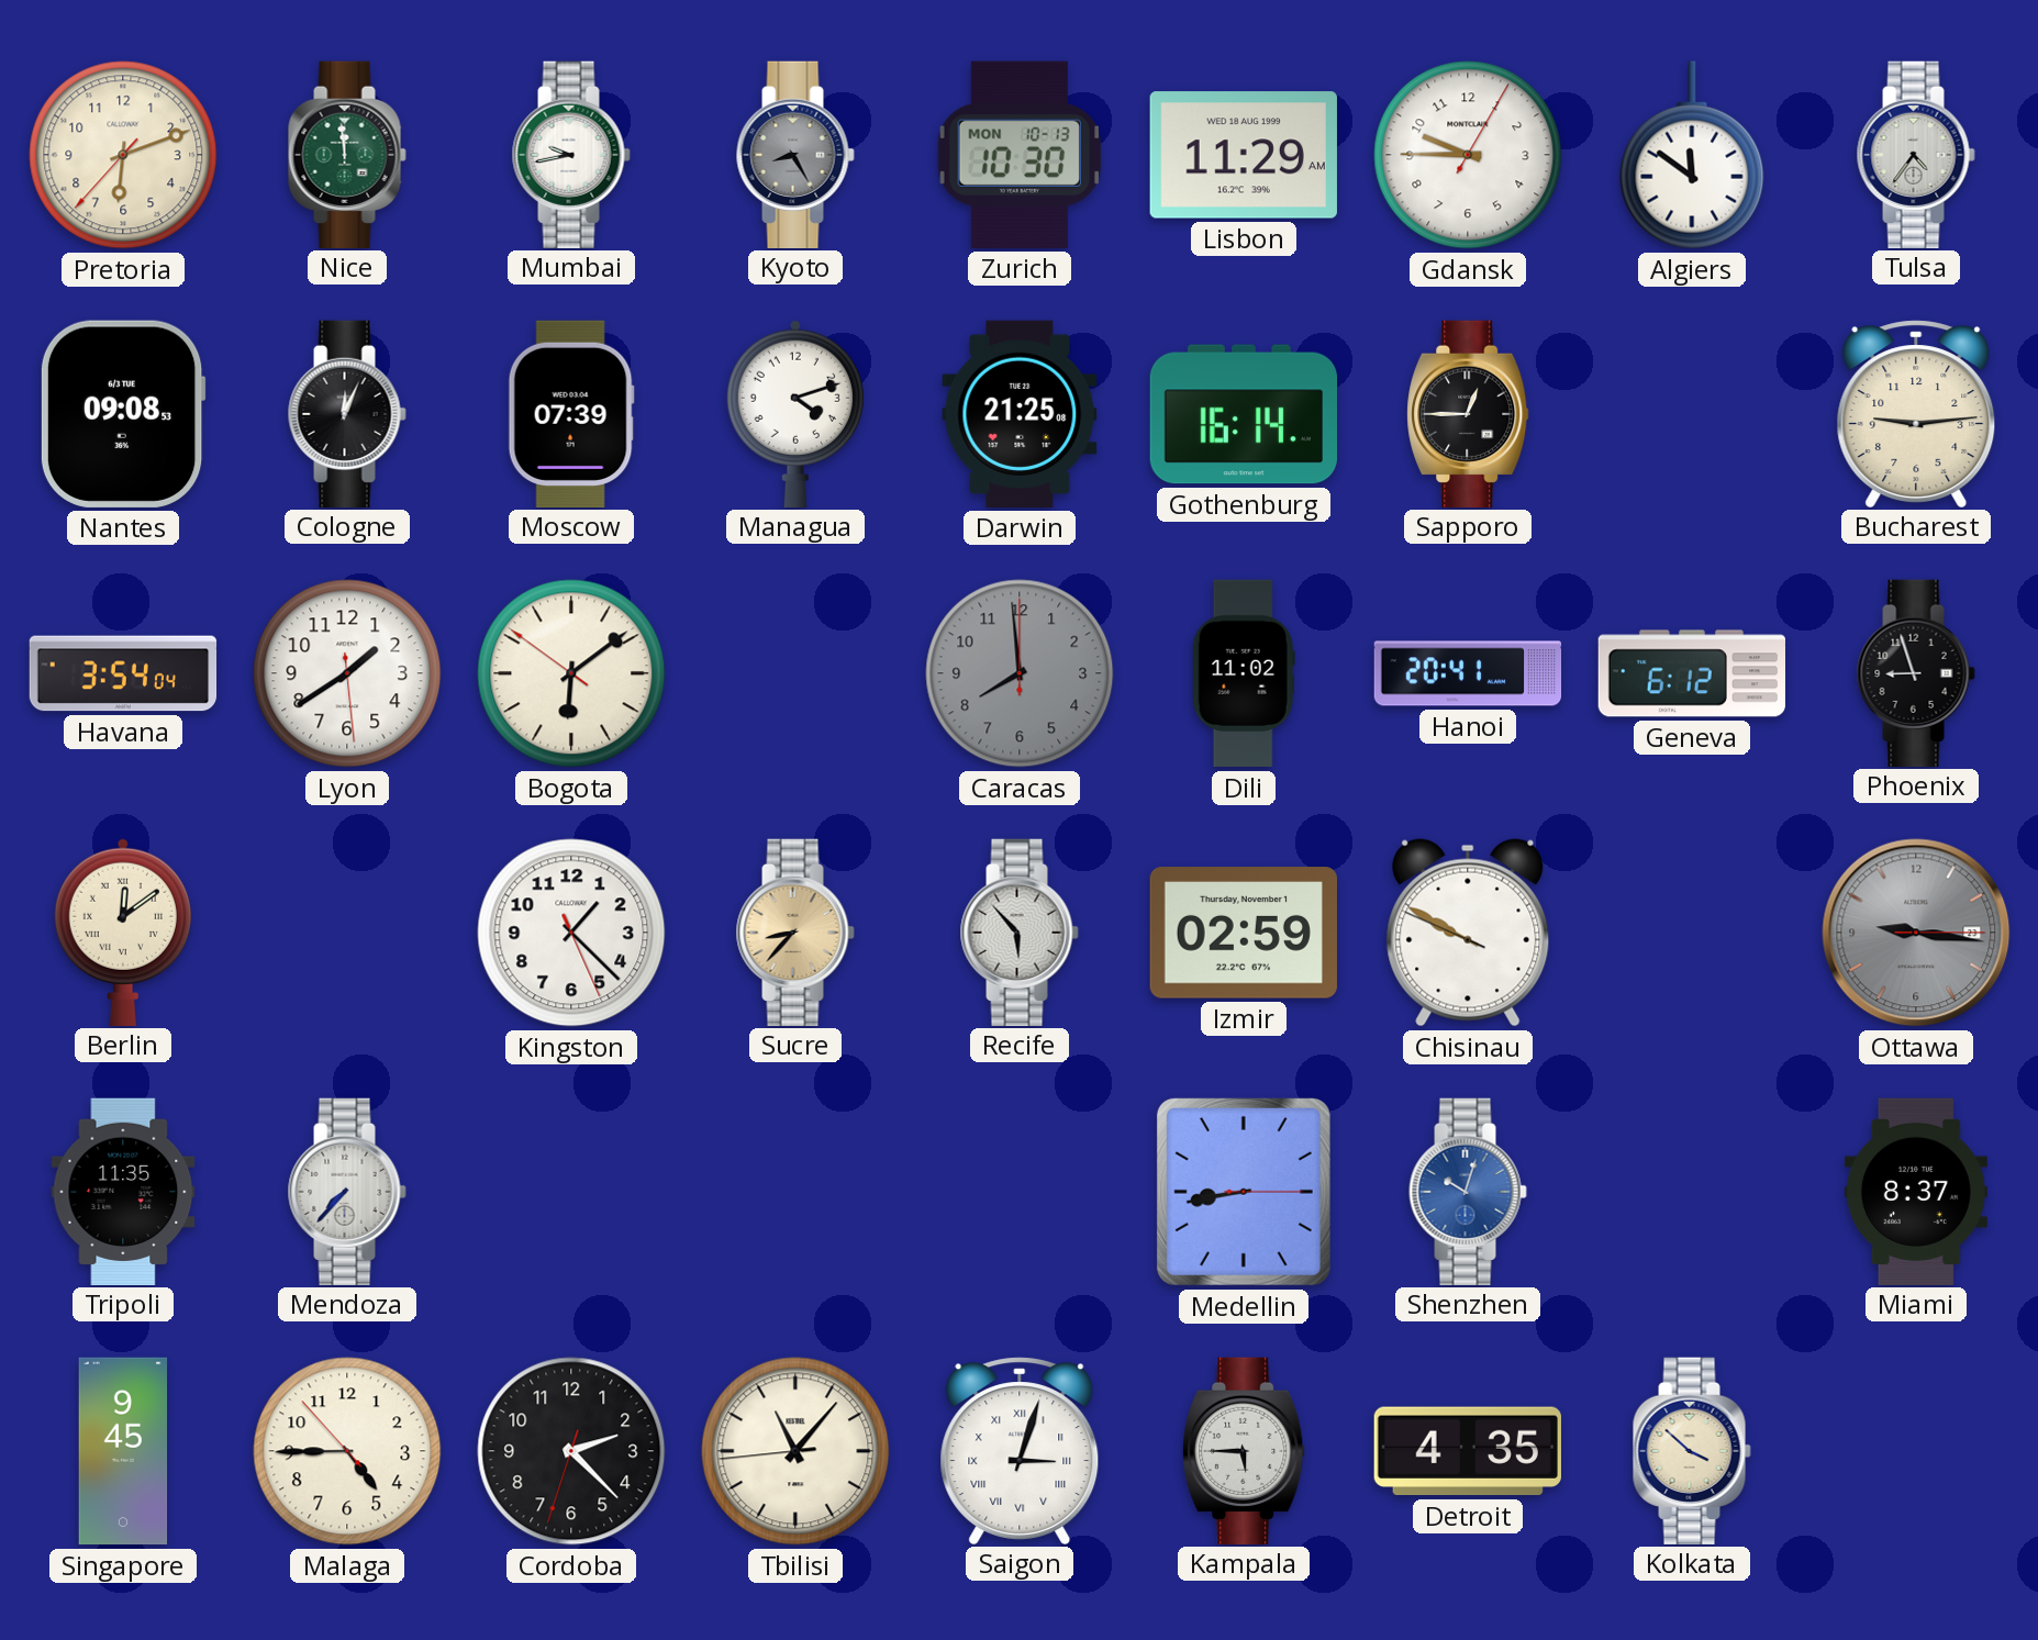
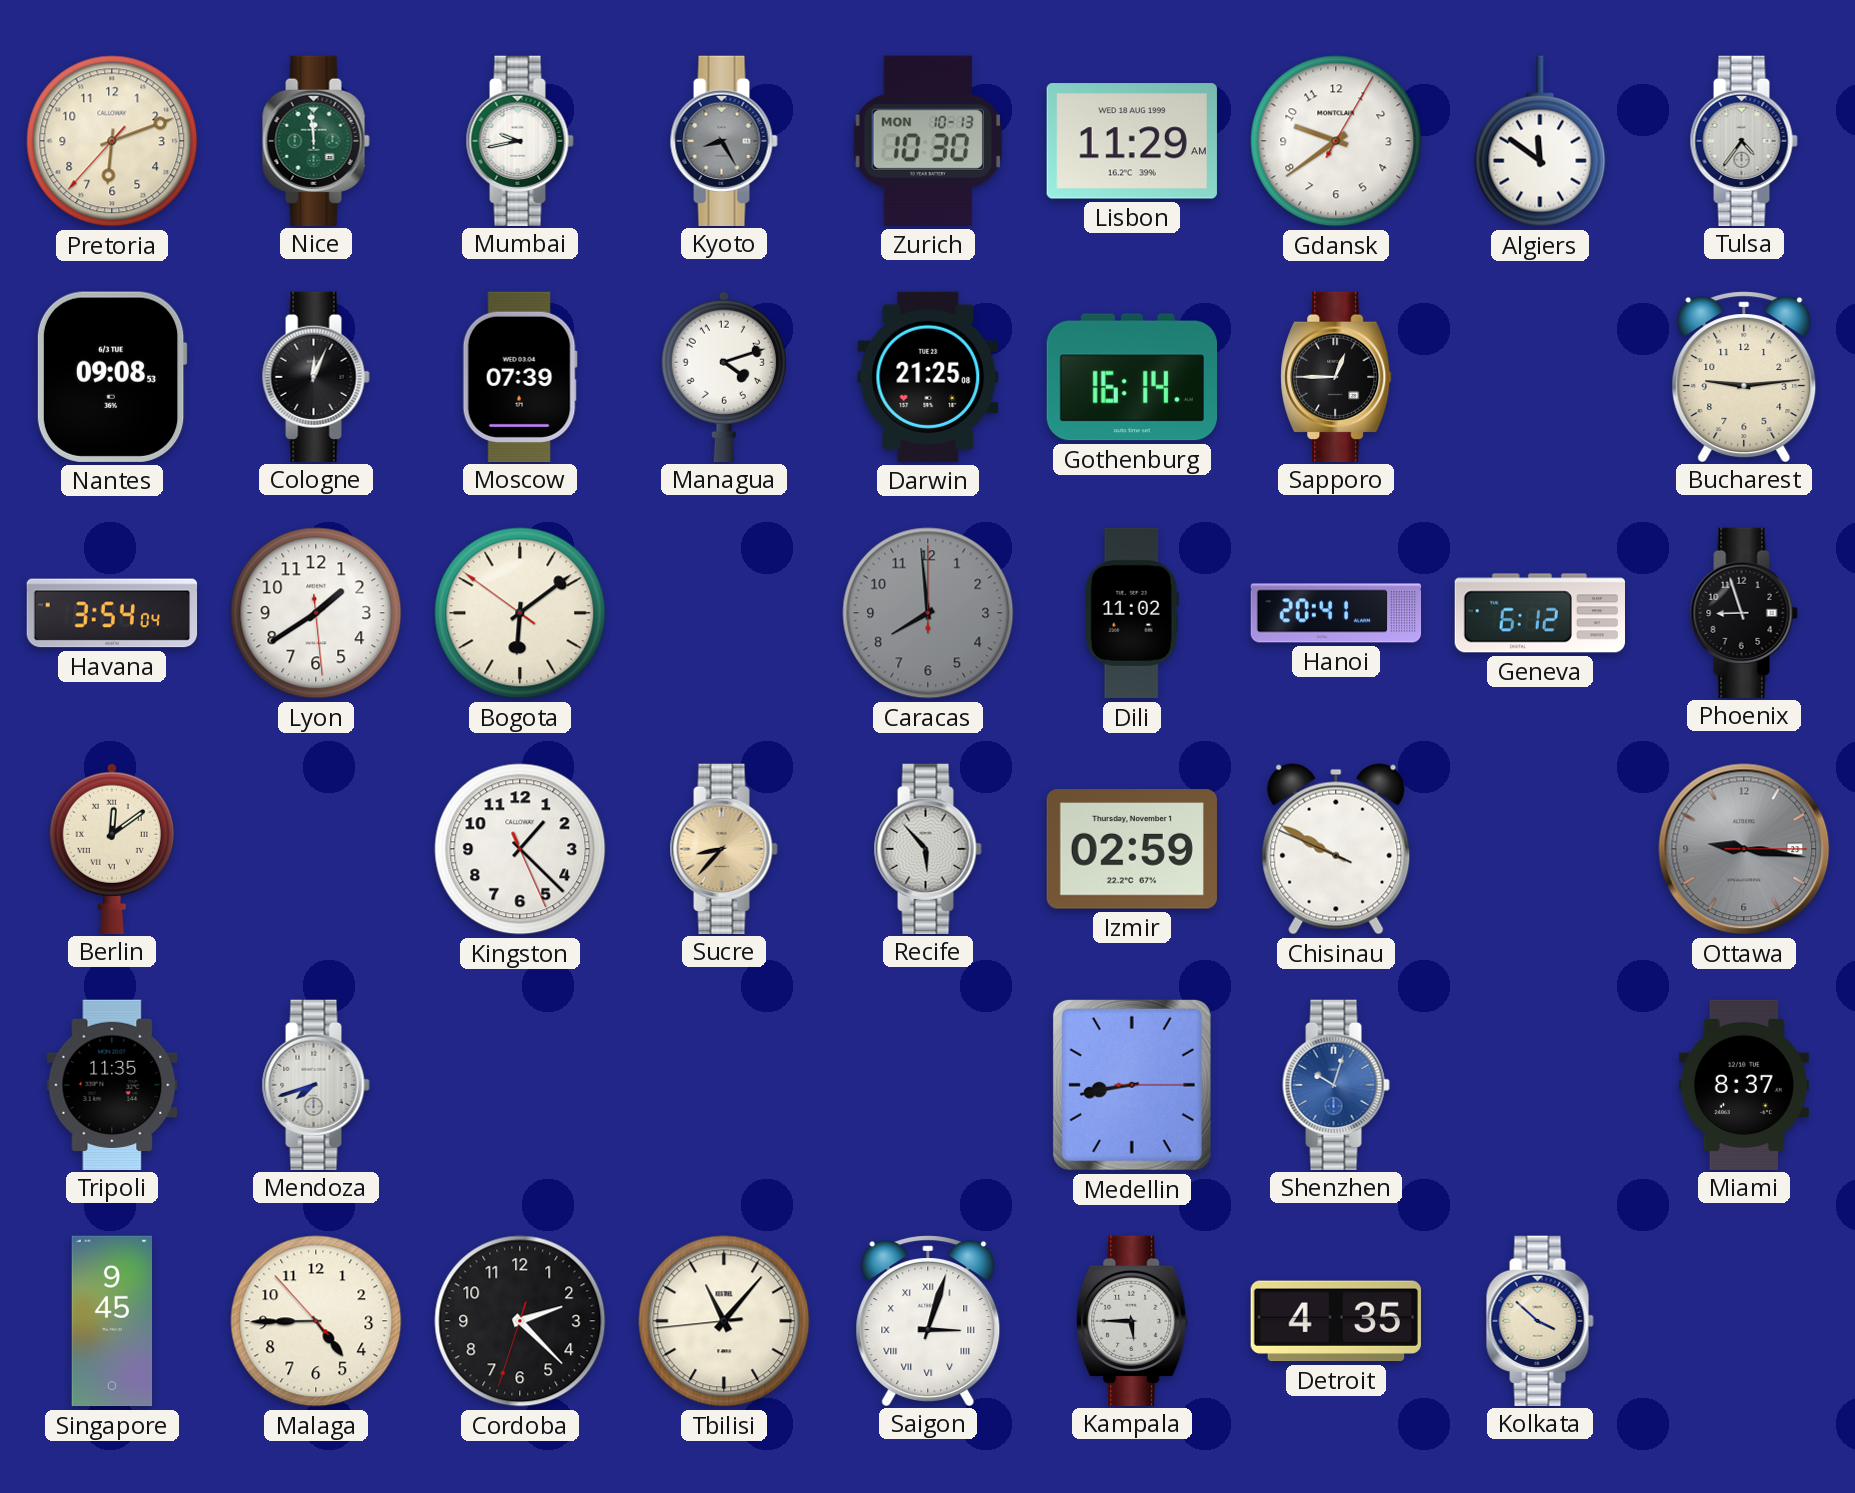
Gdansk: 9:45 -> 9:39
Mendoza: 7:37 -> 7:42
